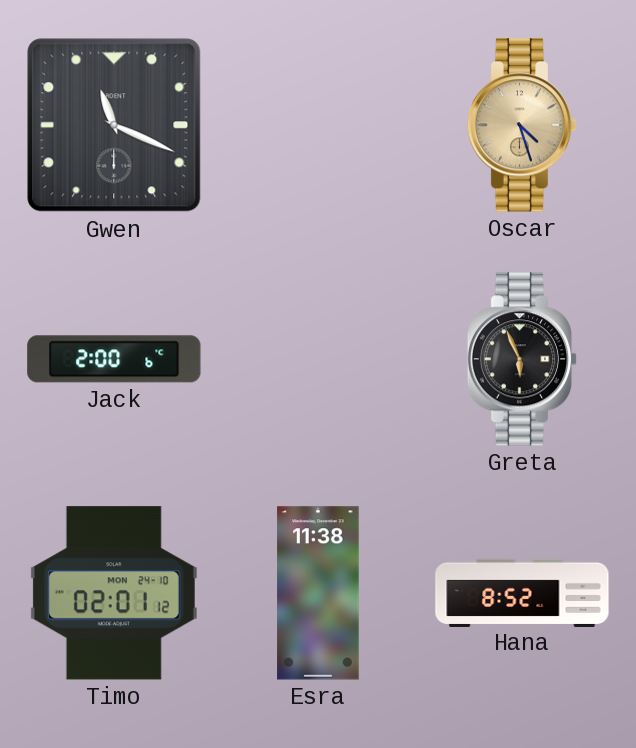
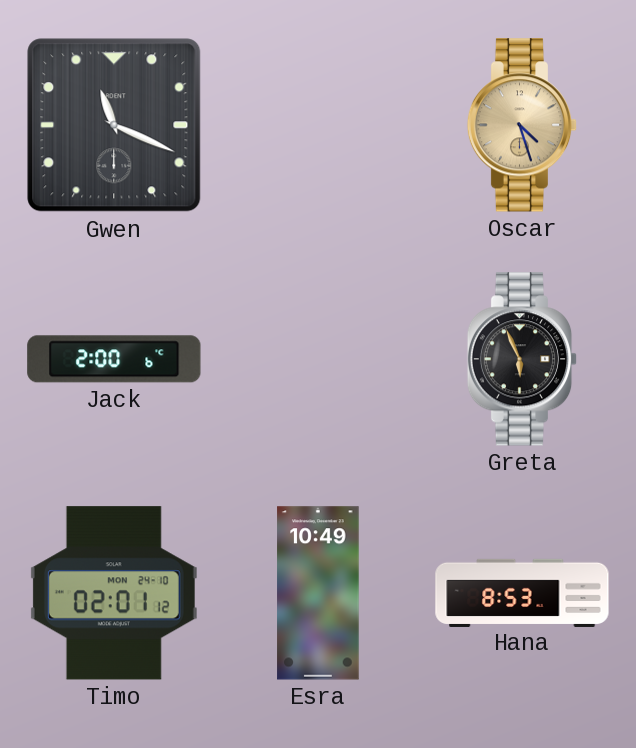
Esra: 11:38 -> 10:49
Hana: 8:52 -> 8:53
